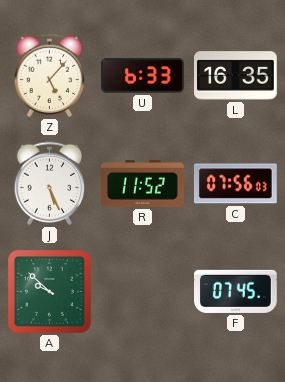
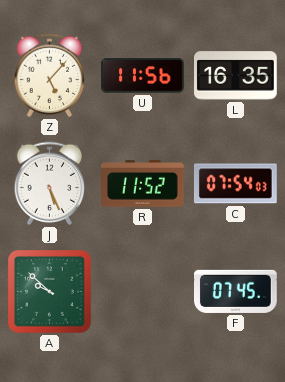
U: 6:33 -> 11:56
C: 07:56 -> 07:54
